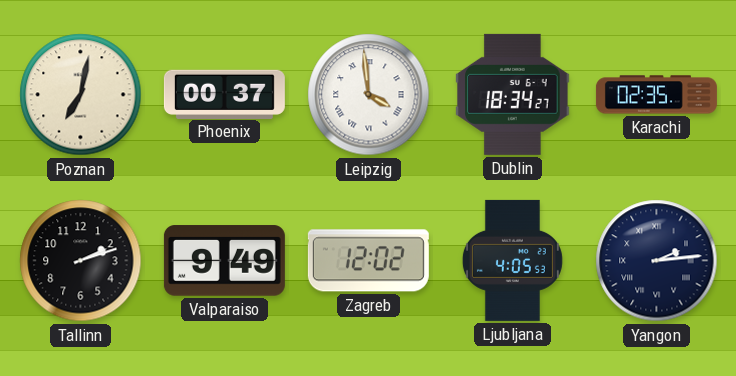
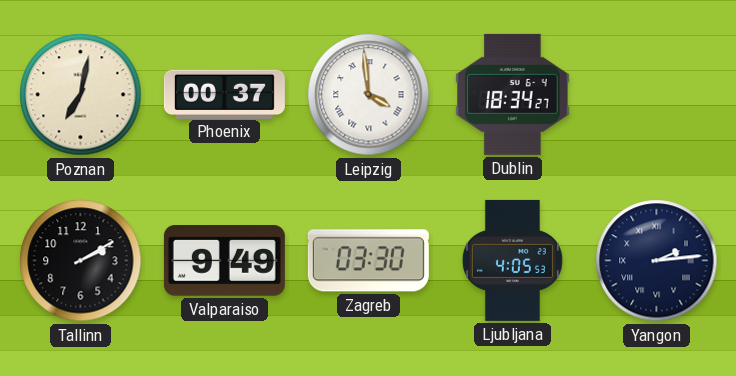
Karachi: 02:35 -> none
Tallinn: 2:12 -> 2:10
Zagreb: 12:02 -> 03:30
